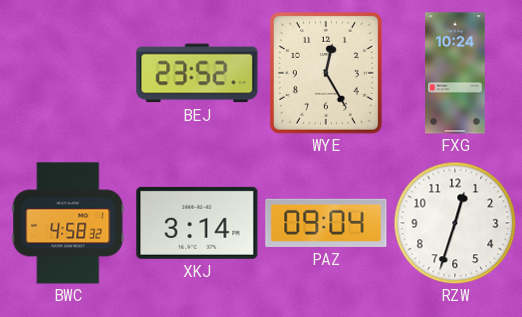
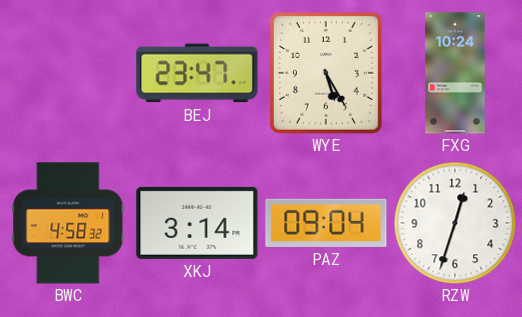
BEJ: 23:52 -> 23:47
WYE: 12:25 -> 5:25
